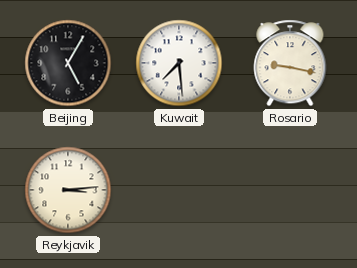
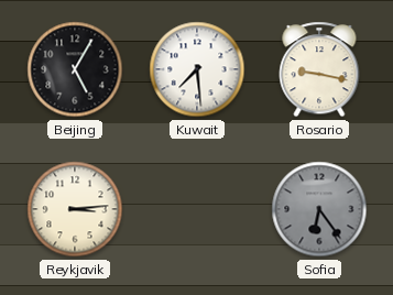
Sofia: none -> 6:24
